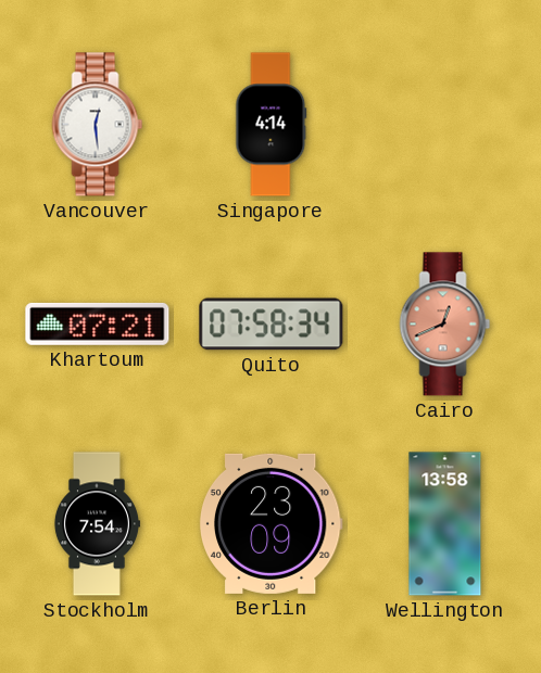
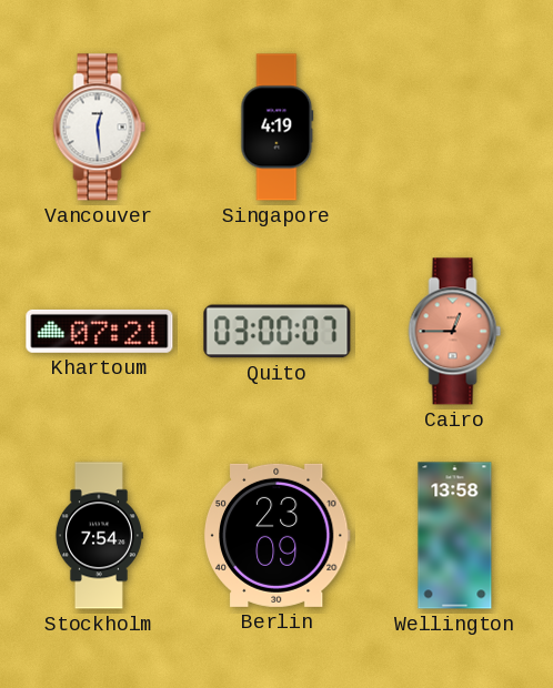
Singapore: 4:14 -> 4:19
Quito: 07:58 -> 03:00
Cairo: 12:41 -> 12:45
